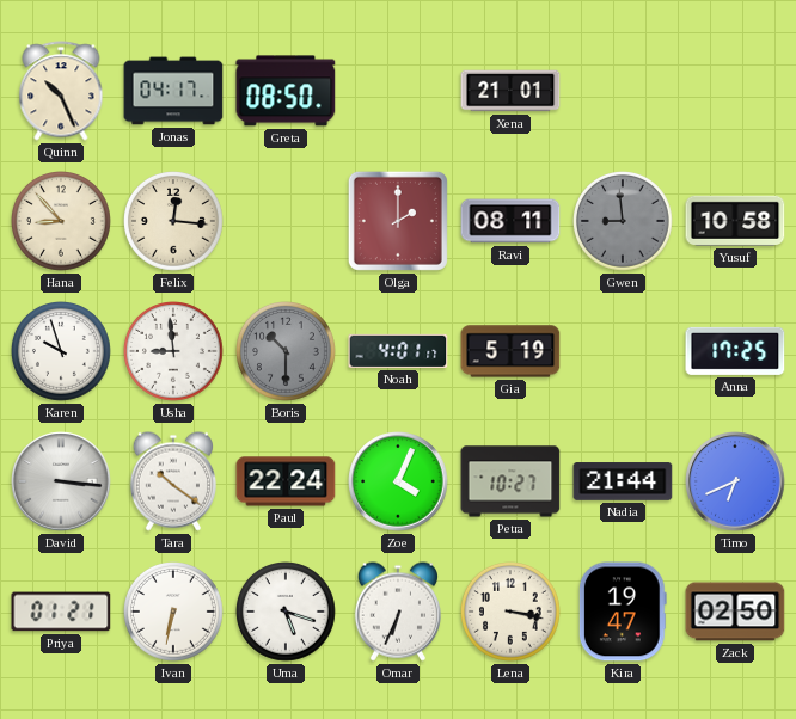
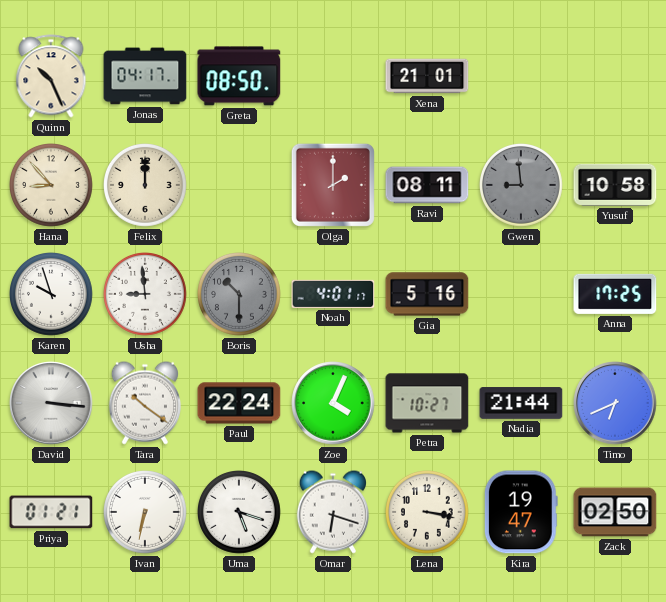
Felix: 12:16 -> 12:00
Gia: 5:19 -> 5:16
Omar: 6:34 -> 6:18
